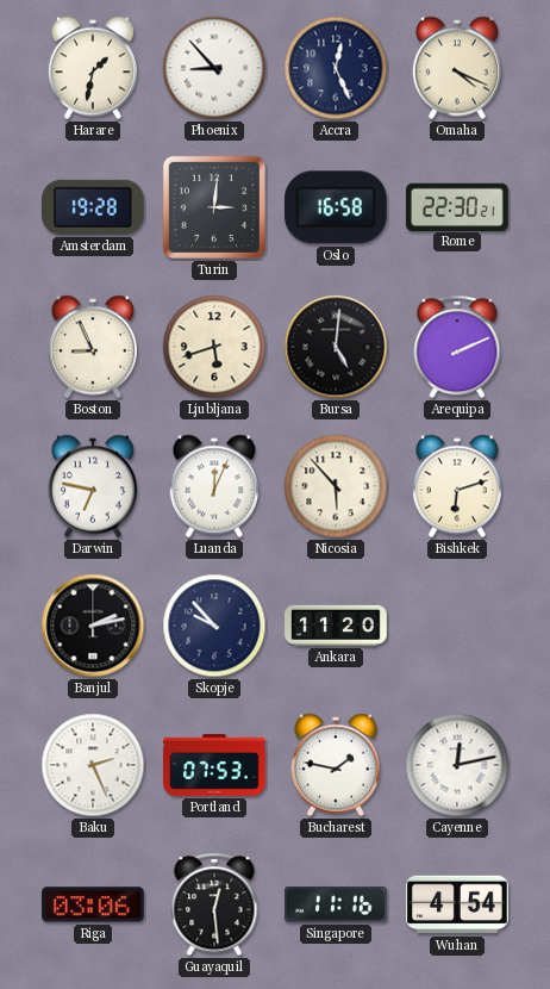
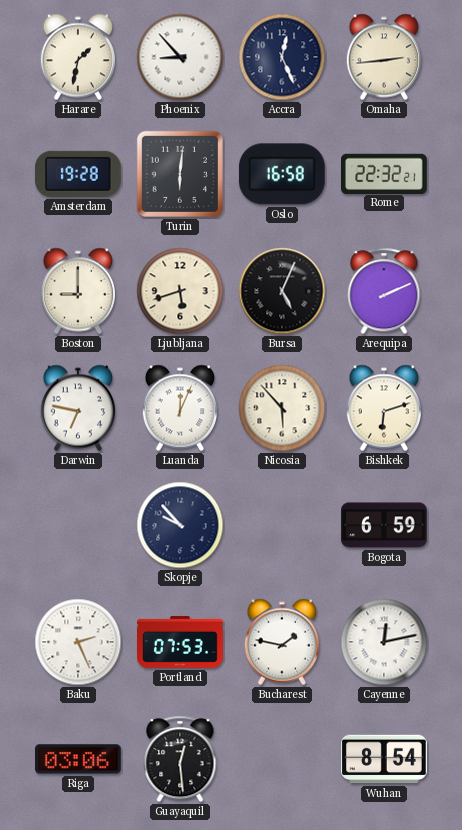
Omaha: 4:19 -> 2:44
Turin: 3:01 -> 6:01
Rome: 22:30 -> 22:32
Boston: 8:56 -> 9:00
Bursa: 5:01 -> 5:04
Banjul: 2:13 -> none
Ankara: 11:20 -> none
Bogota: none -> 6:59
Singapore: 11:16 -> none
Wuhan: 4:54 -> 8:54
